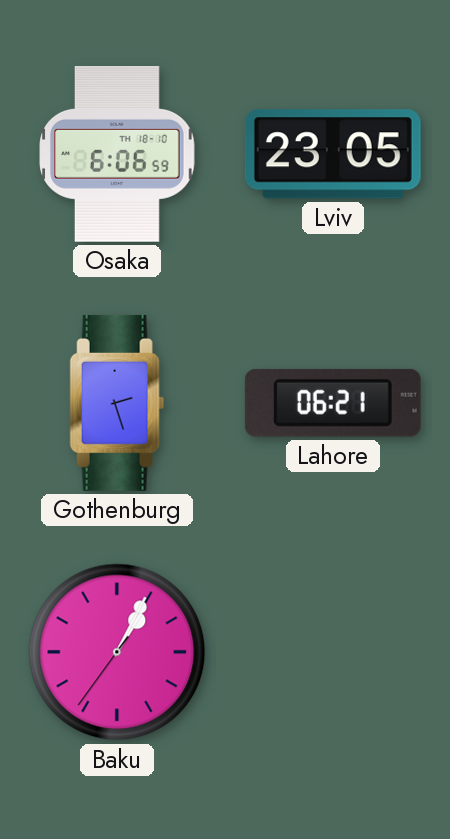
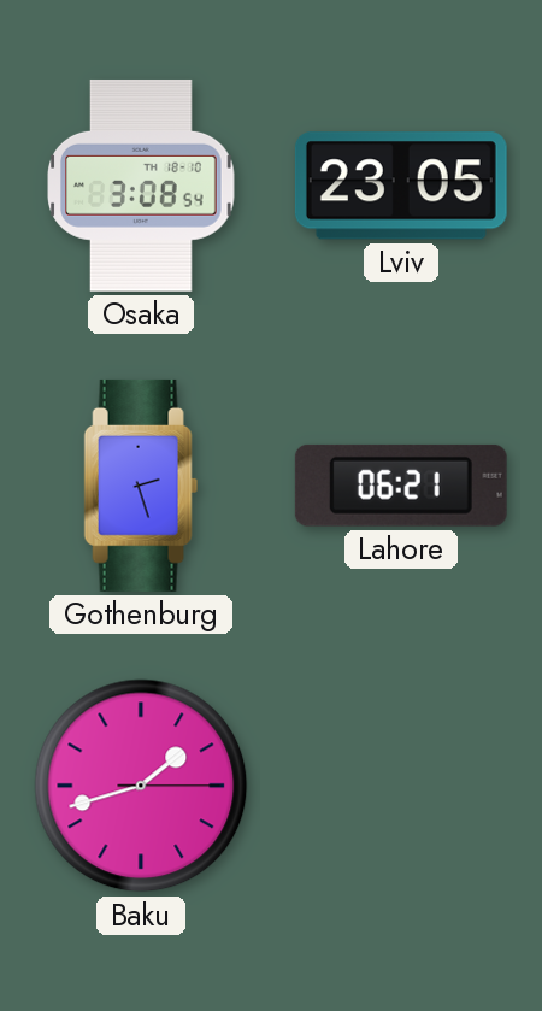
Osaka: 6:06 -> 3:08
Baku: 1:04 -> 1:42
